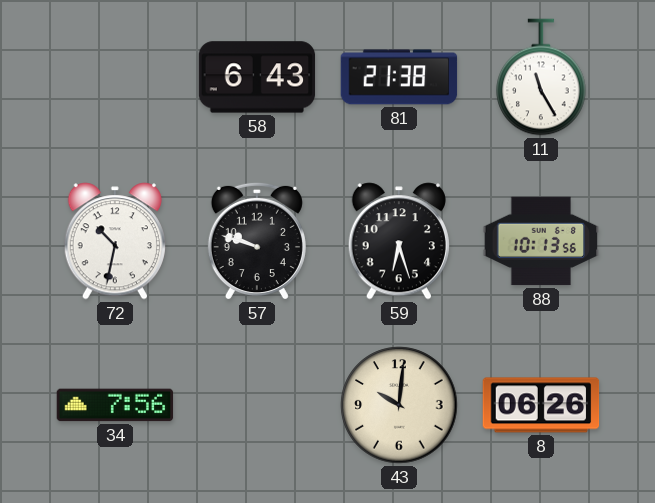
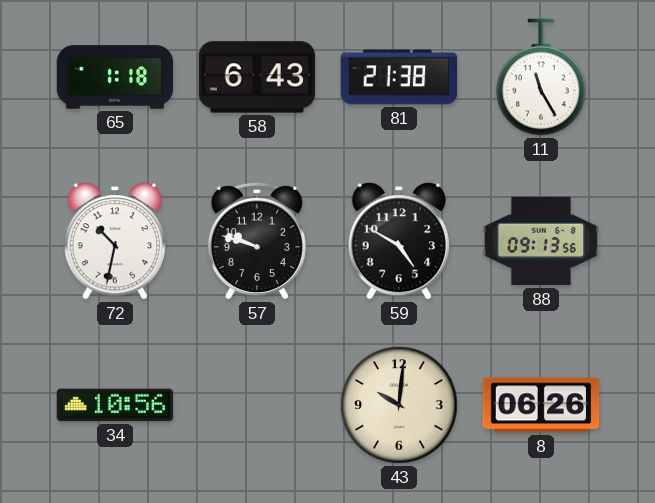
65: none -> 1:18
59: 6:27 -> 4:50
88: 10:13 -> 09:13
34: 7:56 -> 10:56
